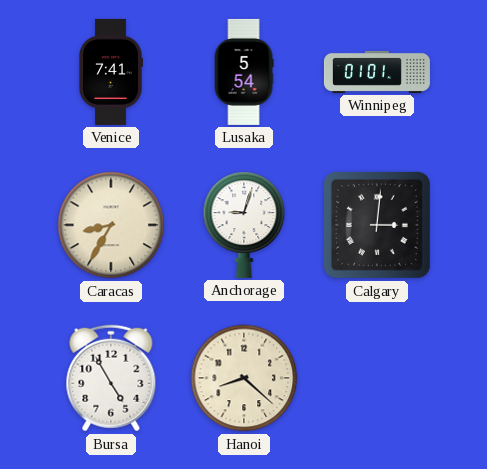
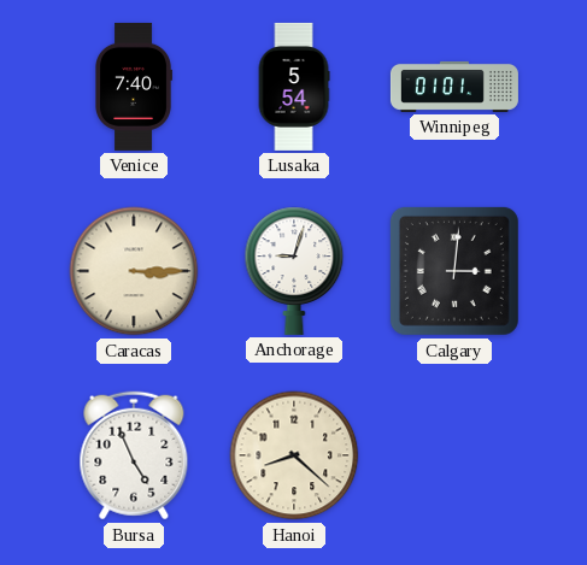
Venice: 7:41 -> 7:40
Caracas: 8:35 -> 3:15
Bursa: 4:55 -> 4:56
